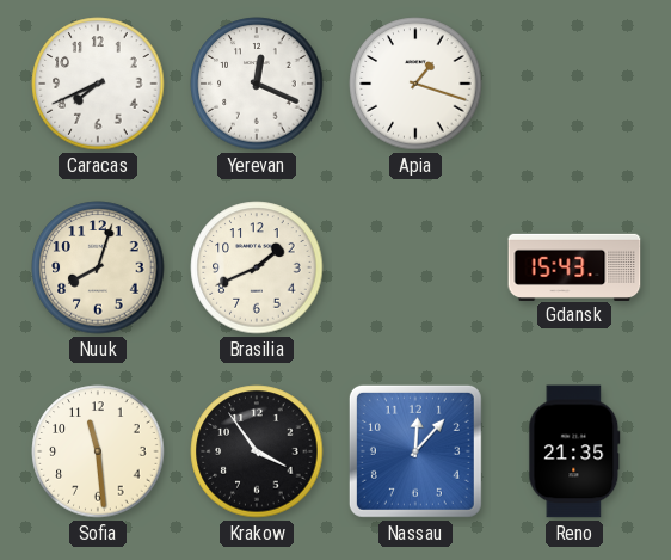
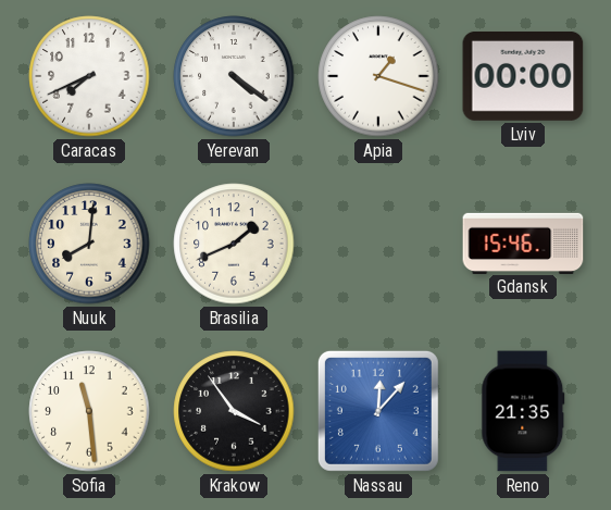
Yerevan: 12:19 -> 4:21
Lviv: none -> 00:00
Nuuk: 8:03 -> 8:01
Gdansk: 15:43 -> 15:46
